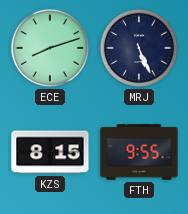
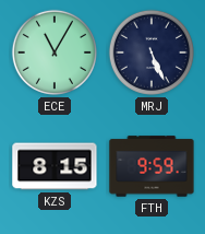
ECE: 8:12 -> 11:05
FTH: 9:55 -> 9:59
